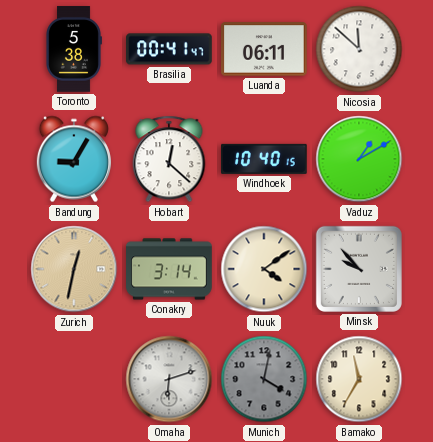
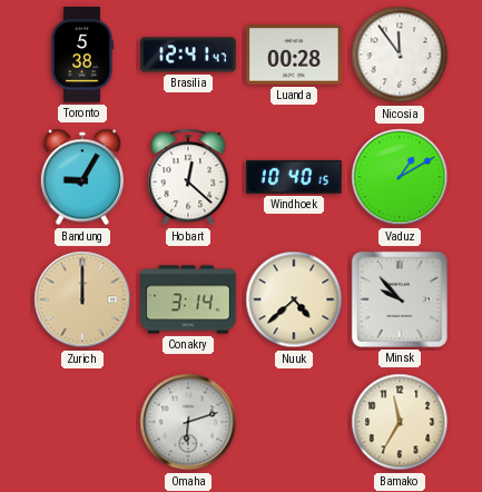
Brasilia: 00:41 -> 12:41
Luanda: 06:11 -> 00:28
Nicosia: 11:52 -> 11:54
Zurich: 12:32 -> 12:00
Nuuk: 4:09 -> 4:38
Munich: 4:02 -> none
